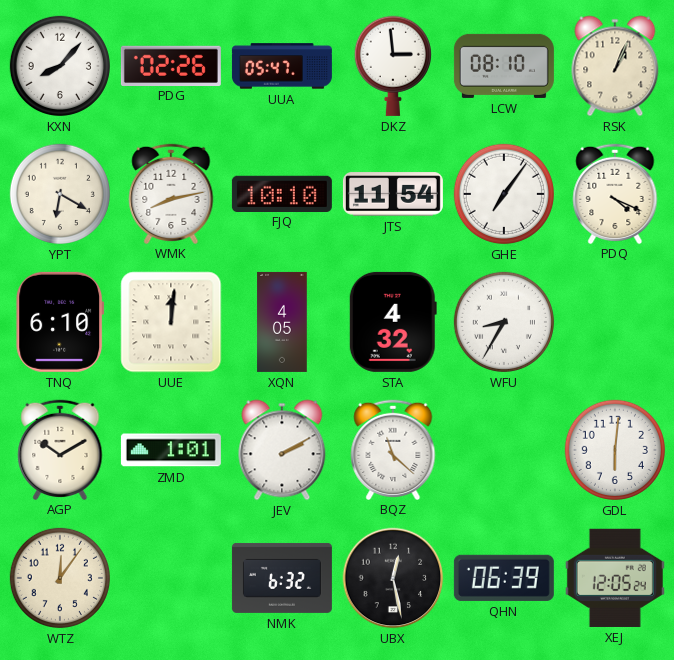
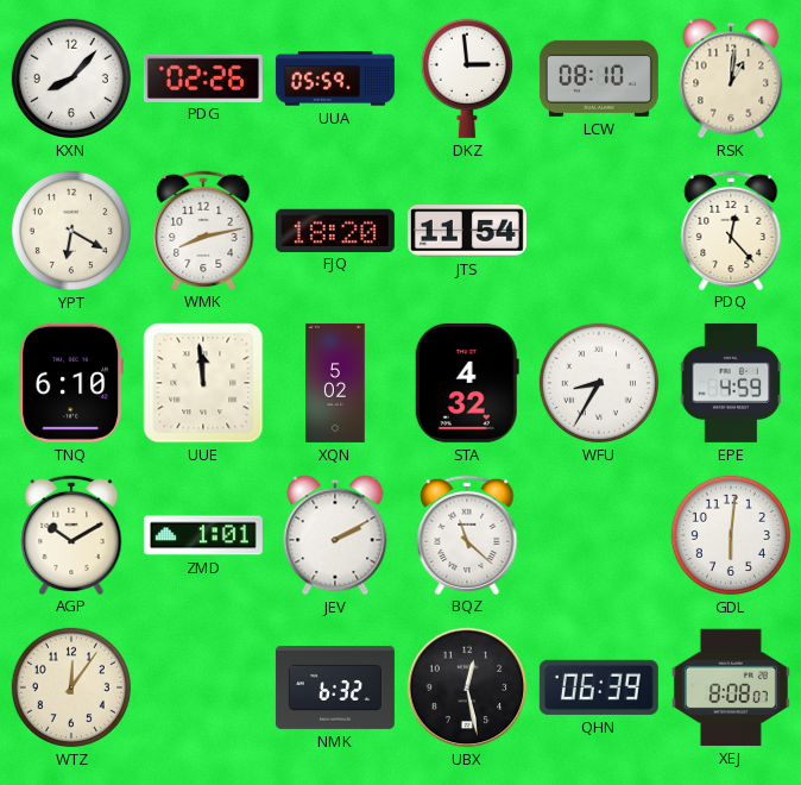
UUA: 05:47 -> 05:59
RSK: 1:04 -> 1:01
FJQ: 10:10 -> 18:20
GHE: 7:06 -> none
PDQ: 4:19 -> 12:23
UUE: 12:01 -> 11:59
XQN: 4:05 -> 5:02
EPE: none -> 4:59
XEJ: 12:05 -> 8:08
